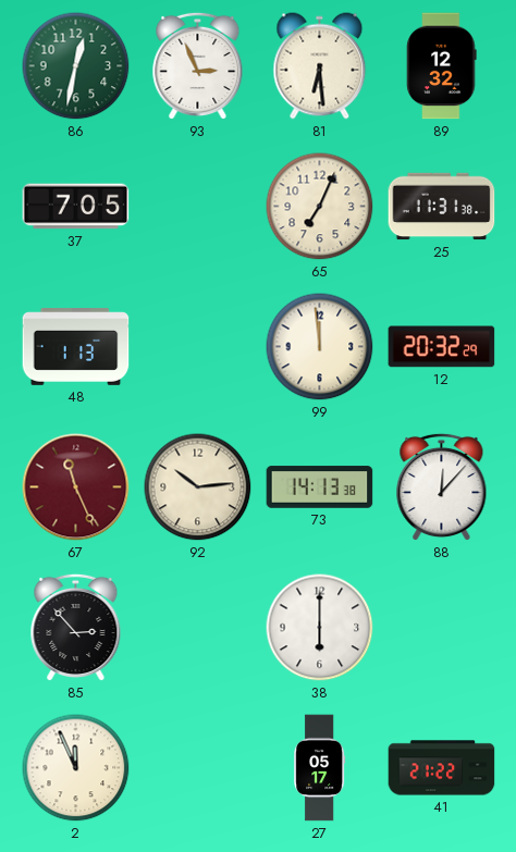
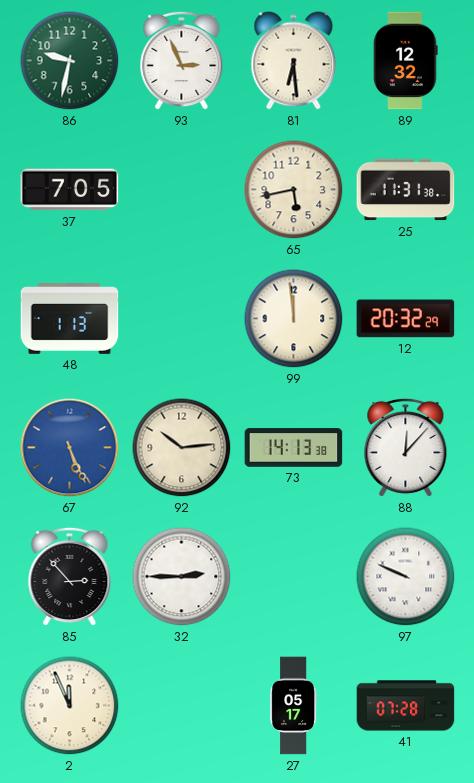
86: 12:32 -> 9:32
65: 7:04 -> 5:43
67: 11:26 -> 5:26
67 dial: burgundy -> blue
32: none -> 2:45
38: 6:00 -> none
97: none -> 9:49
41: 21:22 -> 07:28
